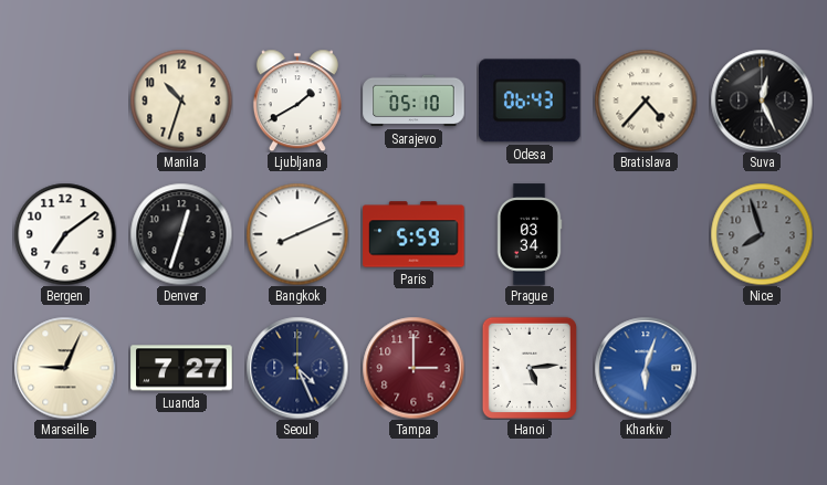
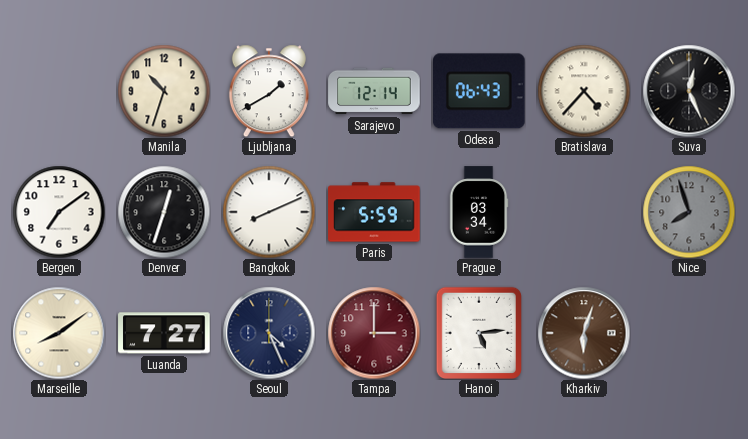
Sarajevo: 05:10 -> 12:14
Marseille: 9:04 -> 8:09
Kharkiv dial: blue -> brown
